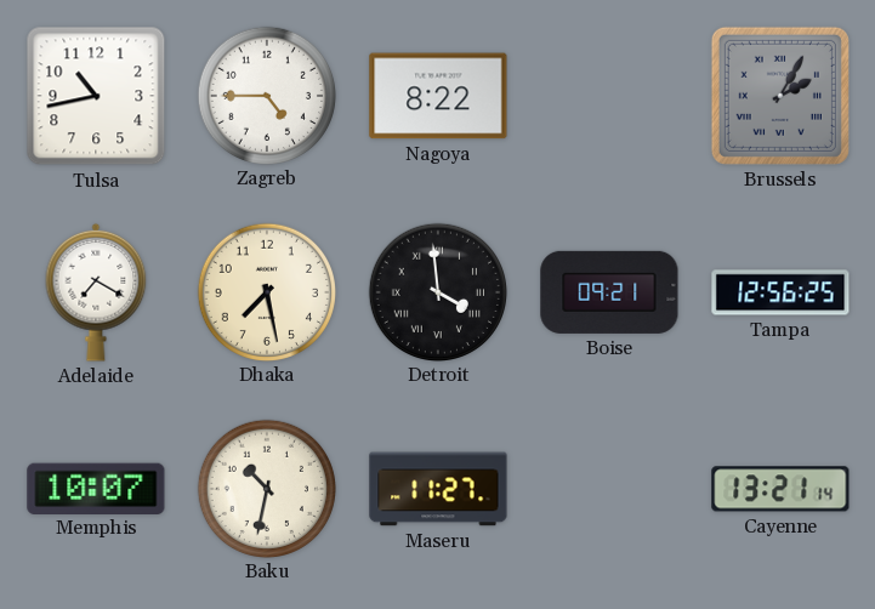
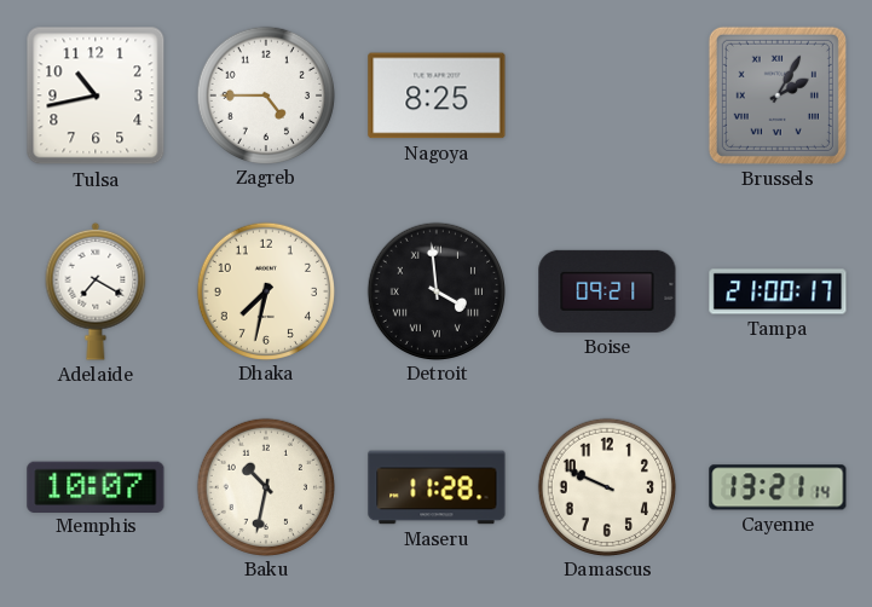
Nagoya: 8:22 -> 8:25
Dhaka: 7:28 -> 7:32
Tampa: 12:56 -> 21:00
Maseru: 11:27 -> 11:28
Damascus: none -> 9:49
